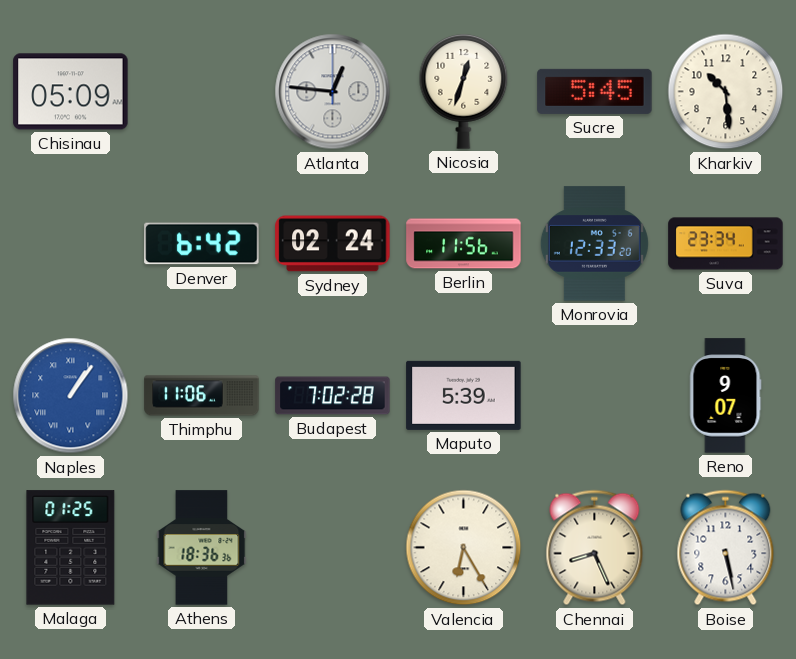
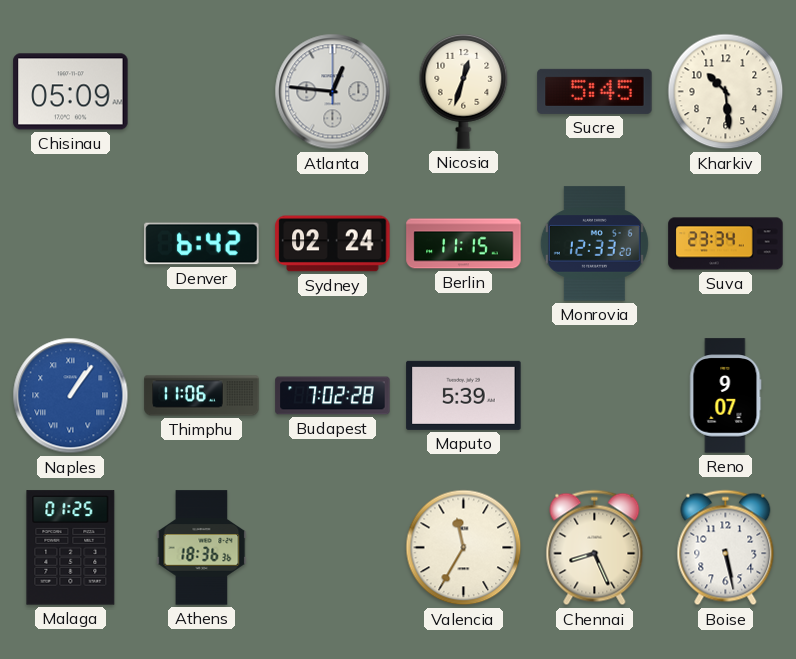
Berlin: 11:56 -> 11:15
Valencia: 6:25 -> 11:35
